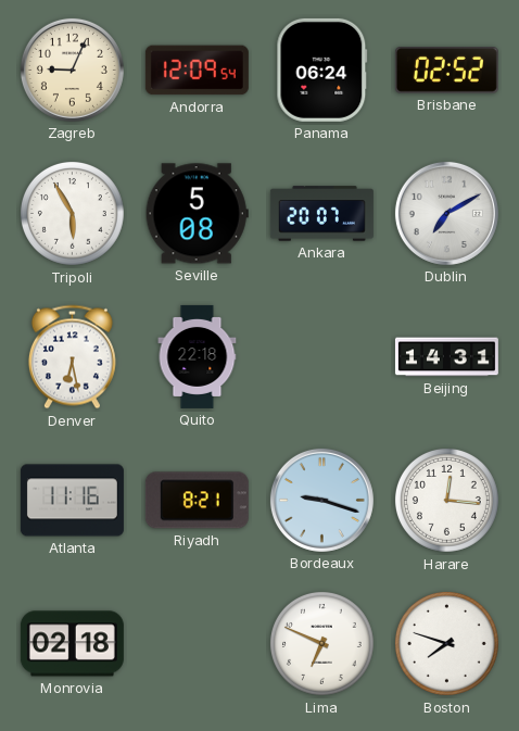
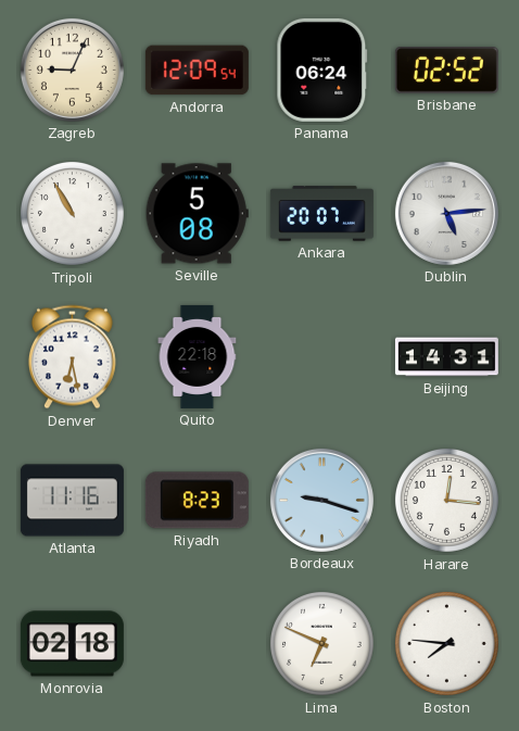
Tripoli: 5:55 -> 10:55
Dublin: 7:10 -> 5:14
Riyadh: 8:21 -> 8:23
Boston: 7:48 -> 7:46
